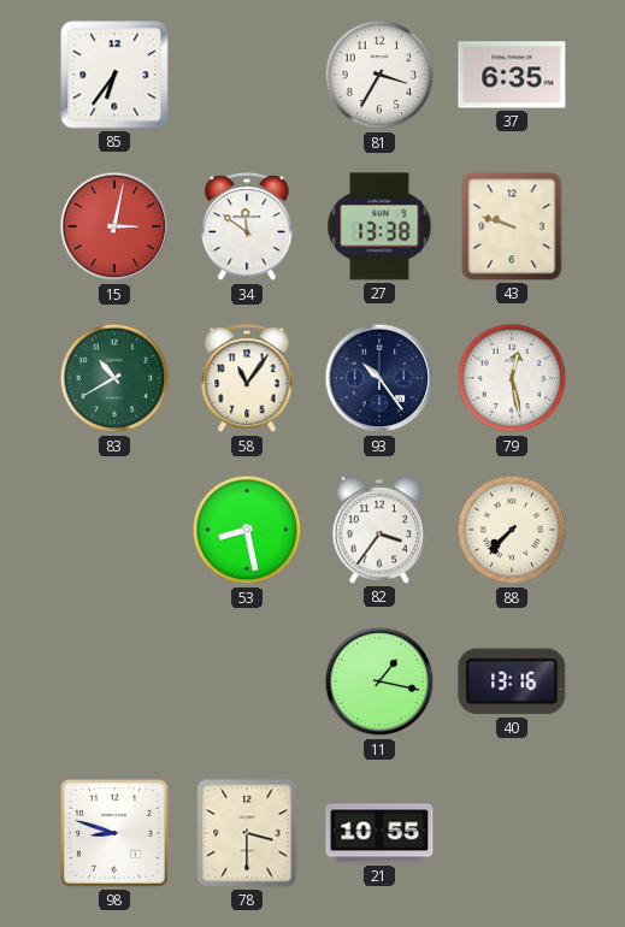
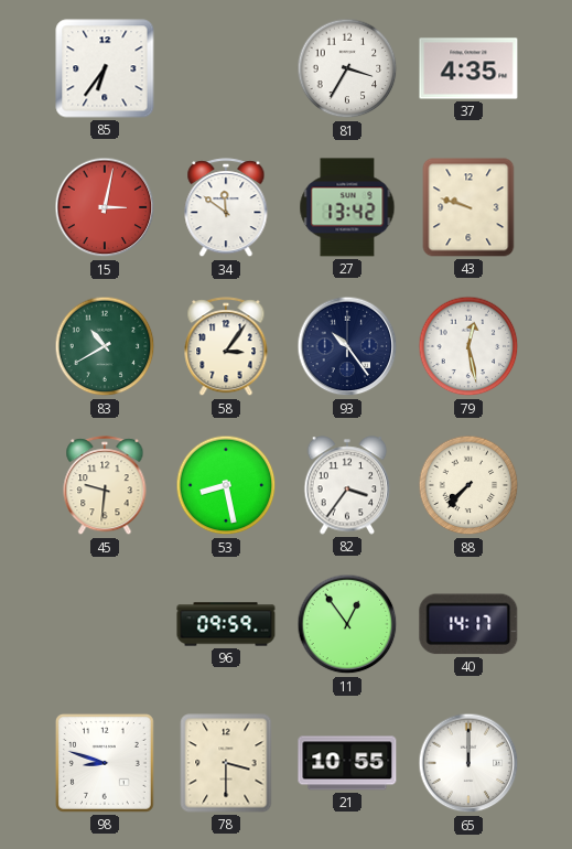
37: 6:35 -> 4:35
27: 13:38 -> 13:42
58: 11:06 -> 3:06
45: none -> 9:31
96: none -> 09:59
11: 1:17 -> 12:54
40: 13:16 -> 14:17
65: none -> 12:00
